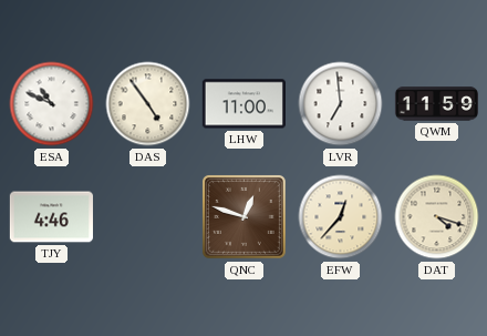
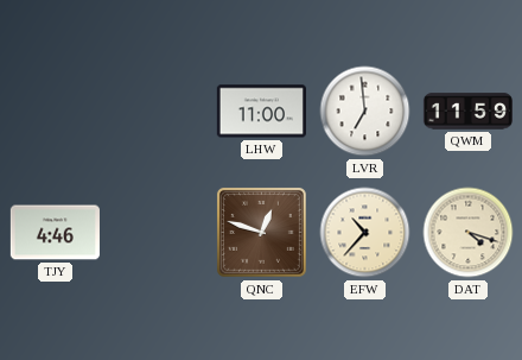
ESA: 10:49 -> none
DAS: 4:54 -> none
EFW: 12:37 -> 10:37
